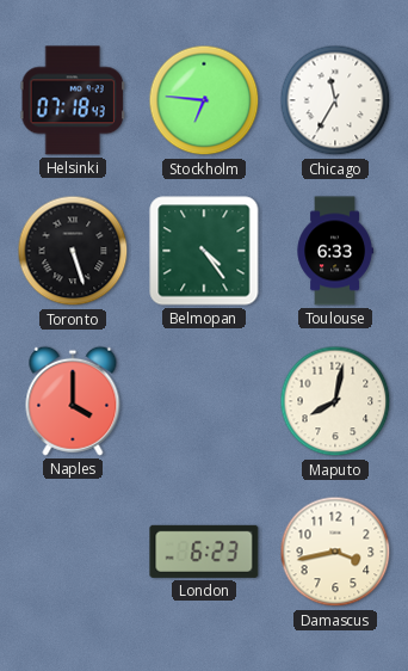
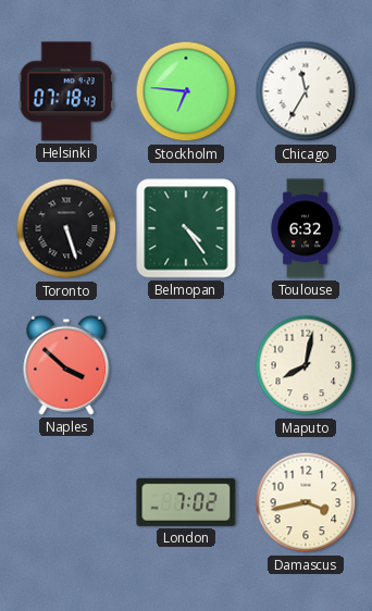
Toulouse: 6:33 -> 6:32
Naples: 4:00 -> 3:52
London: 6:23 -> 7:02
